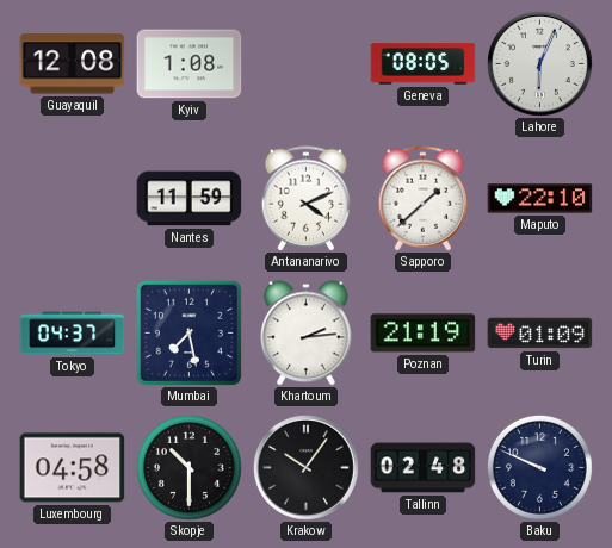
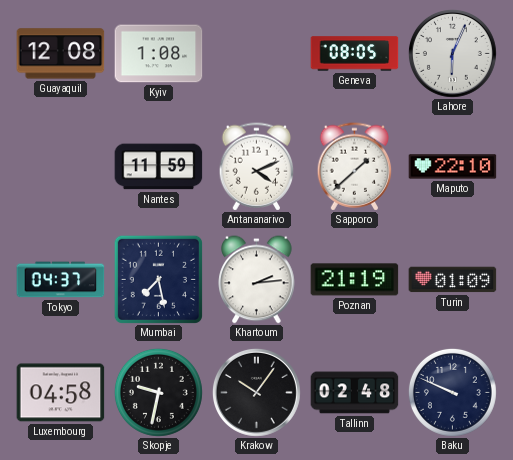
Skopje: 10:30 -> 9:32
